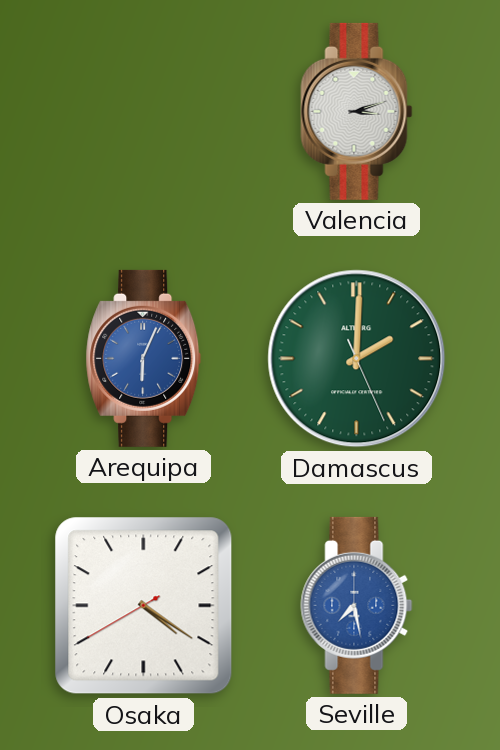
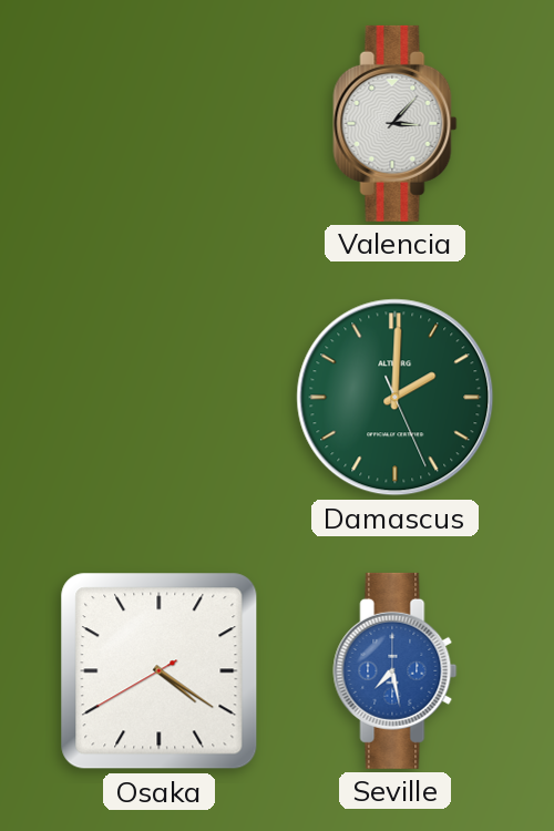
Valencia: 3:12 -> 3:07
Arequipa: 6:04 -> none
